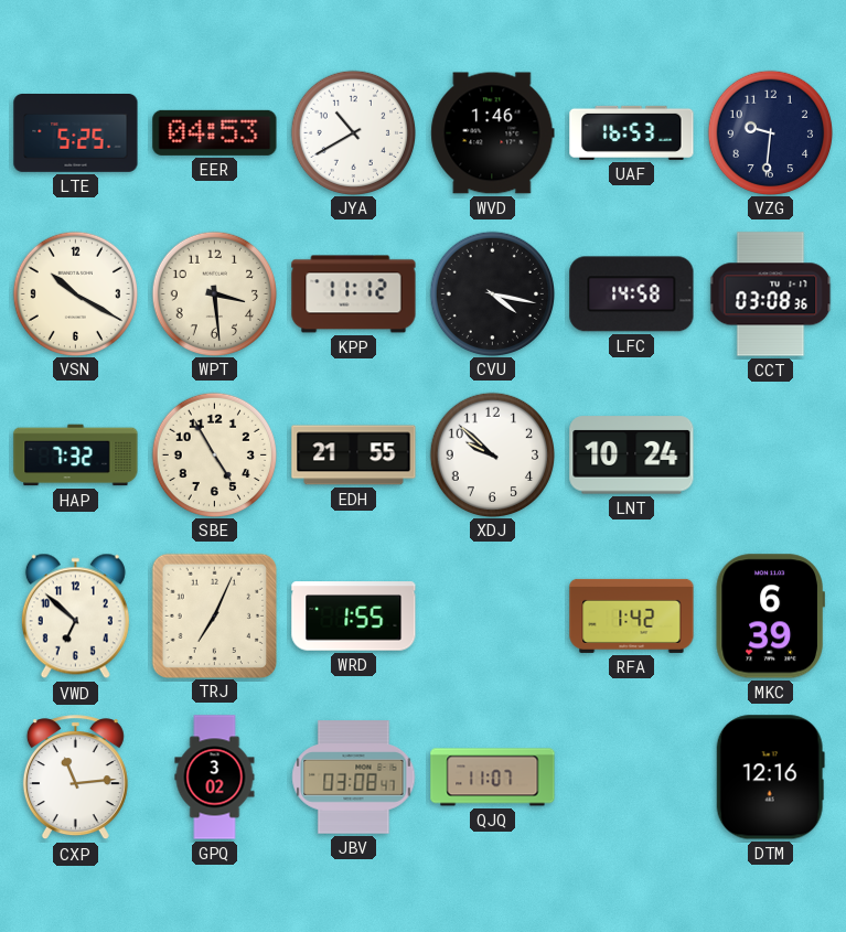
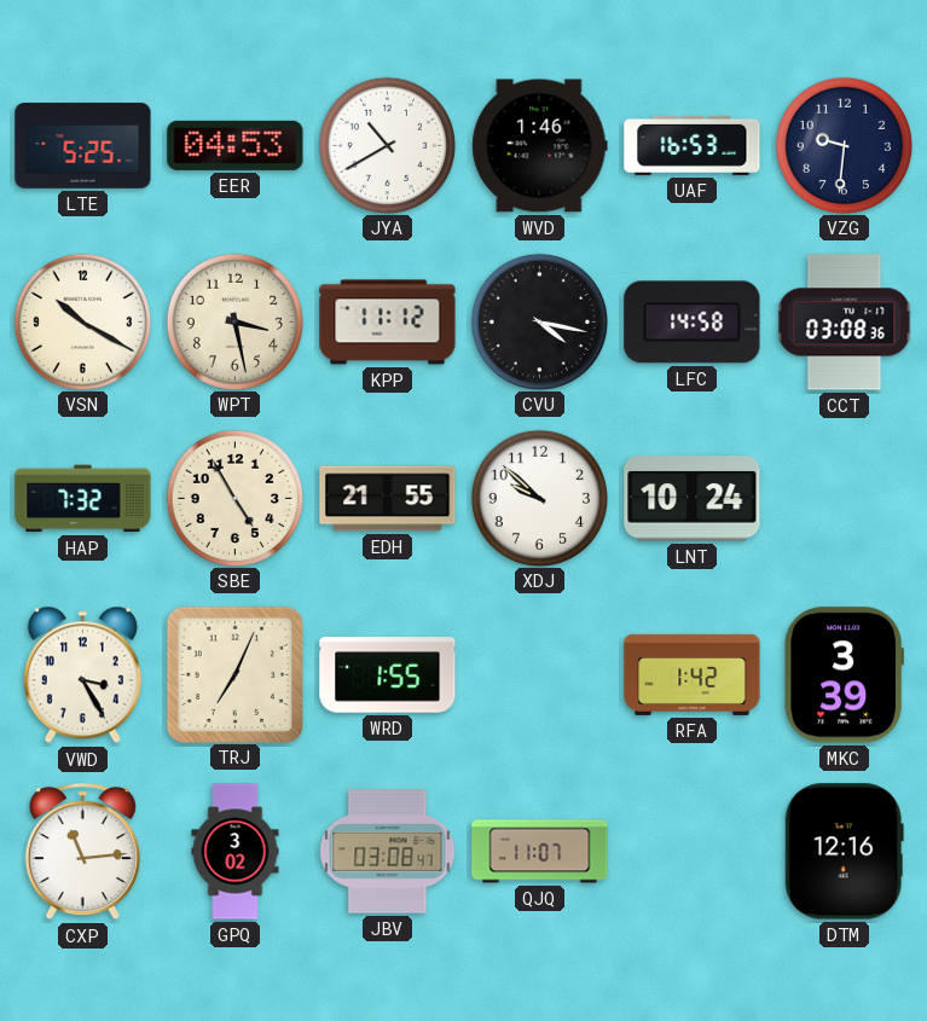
WPT: 3:29 -> 3:28
VWD: 6:52 -> 3:25
MKC: 6:39 -> 3:39
